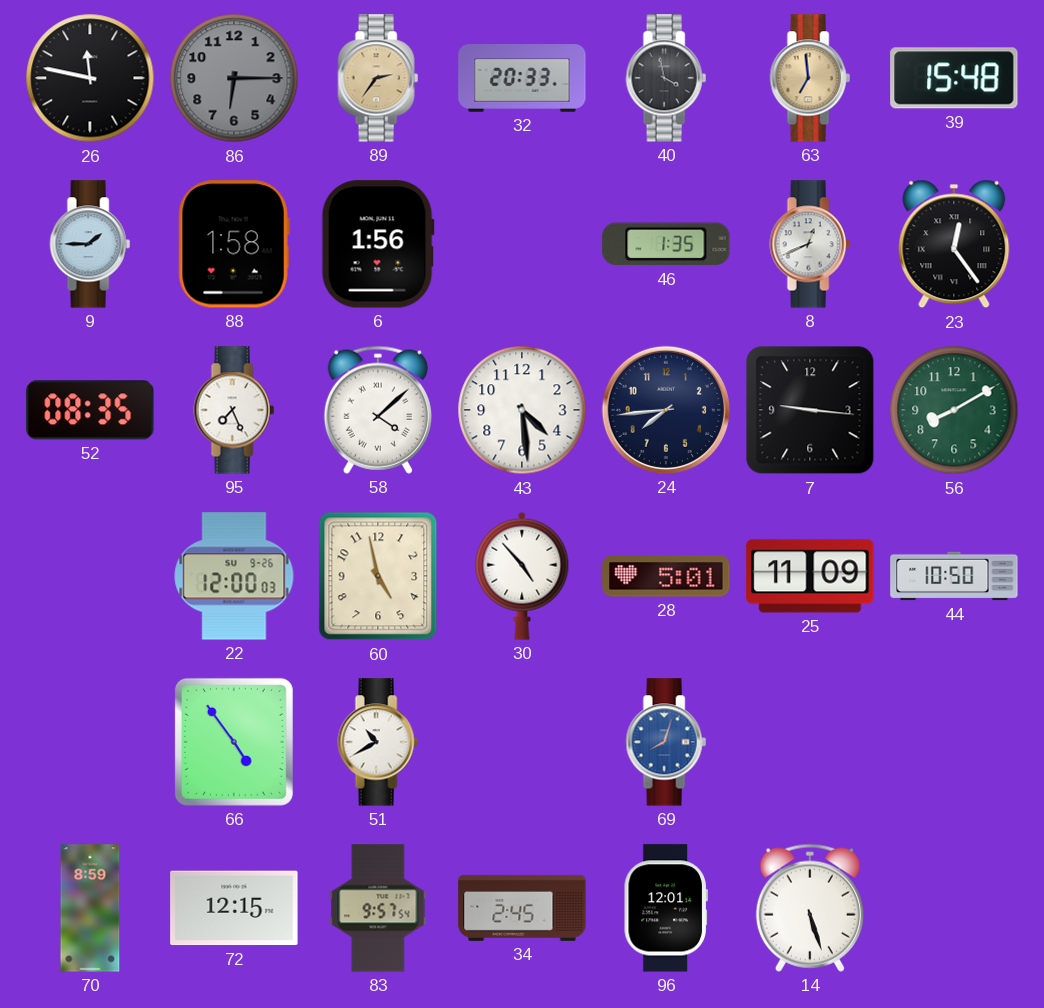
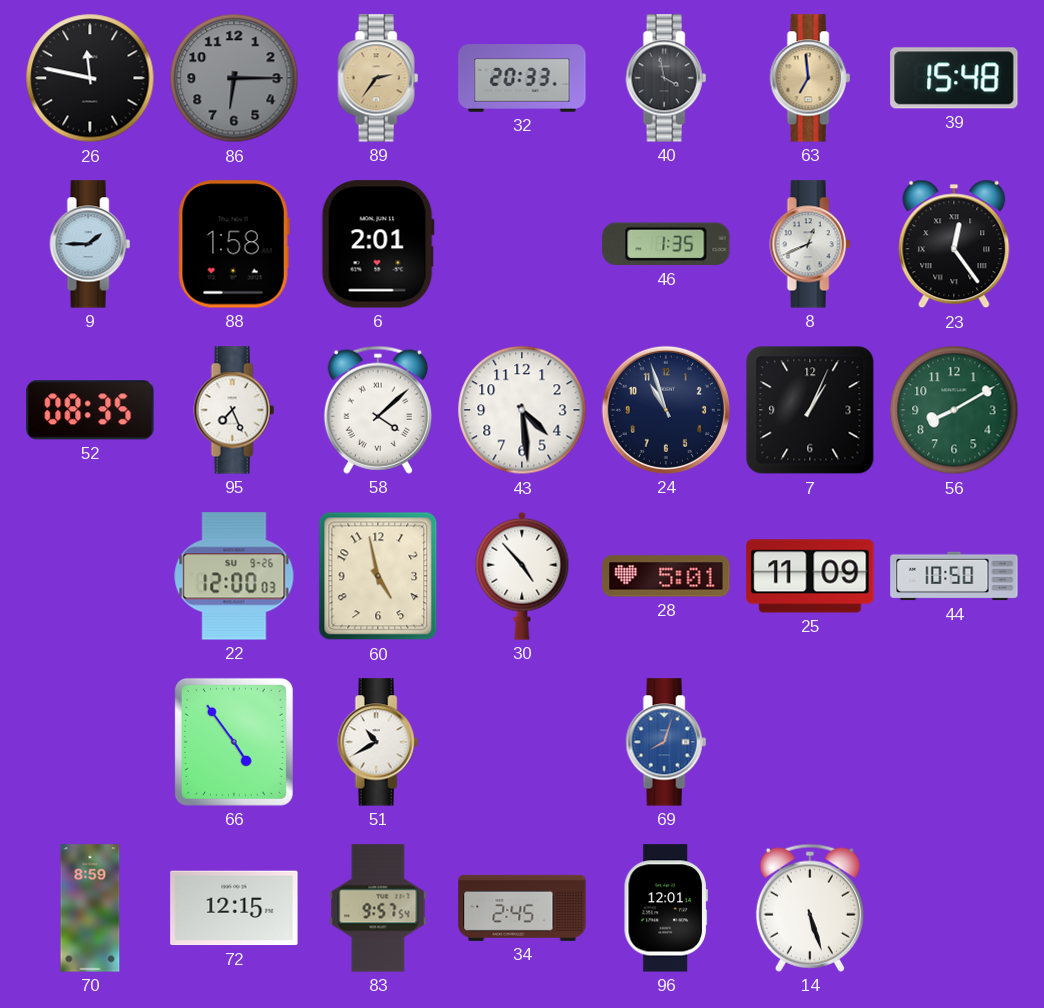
6: 1:56 -> 2:01
24: 7:44 -> 10:57
7: 9:16 -> 1:04
